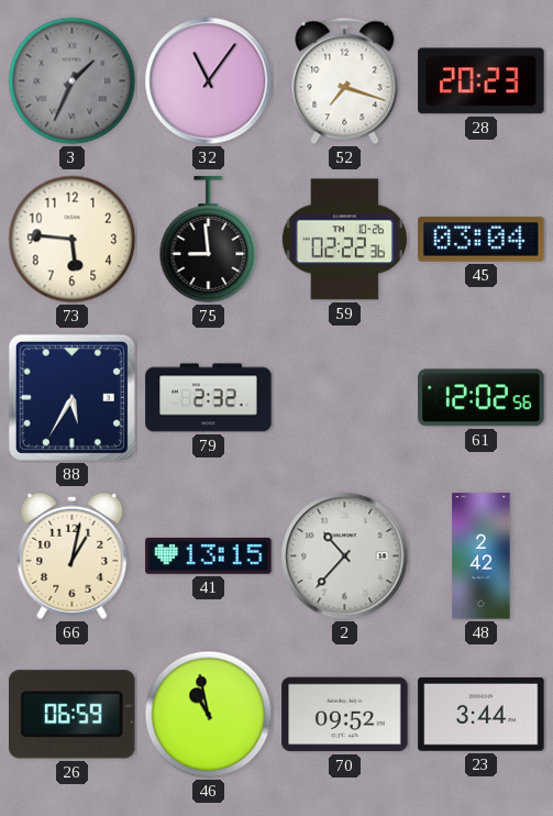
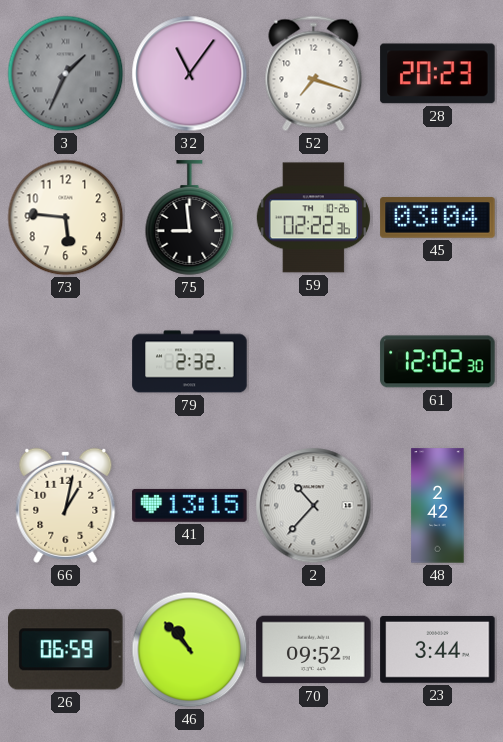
88: 5:35 -> none
61: 12:02:56 -> 12:02:30
46: 10:58 -> 10:53
